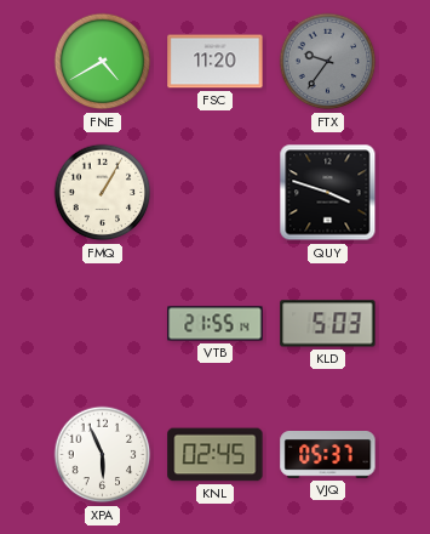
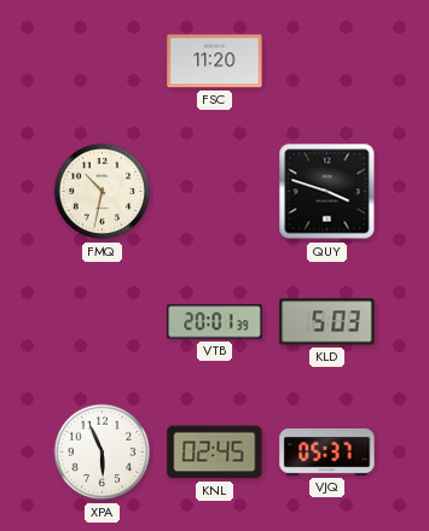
FNE: 4:40 -> none
FTX: 9:36 -> none
FMQ: 1:05 -> 10:32
VTB: 21:55 -> 20:01
